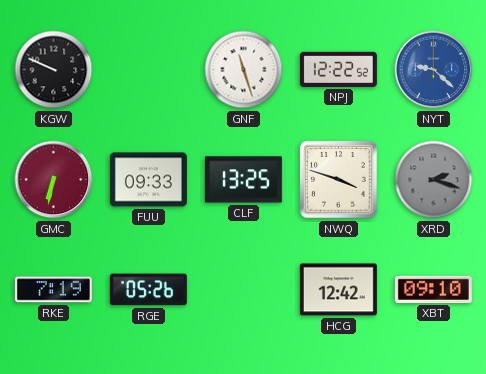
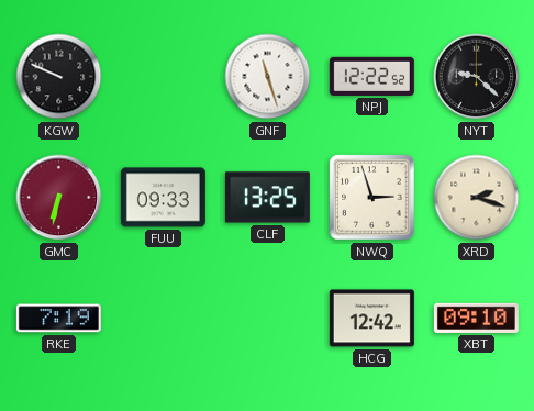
NYT dial: blue -> black
NWQ: 3:48 -> 2:57
XRD dial: grey -> cream
RGE: 05:26 -> none
